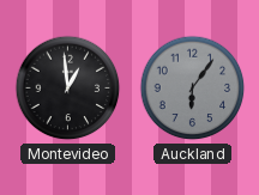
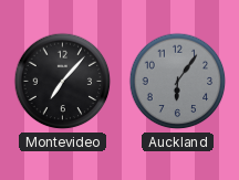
Montevideo: 12:59 -> 7:07
